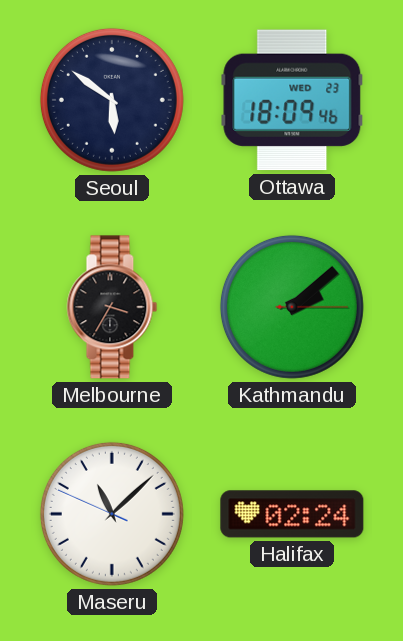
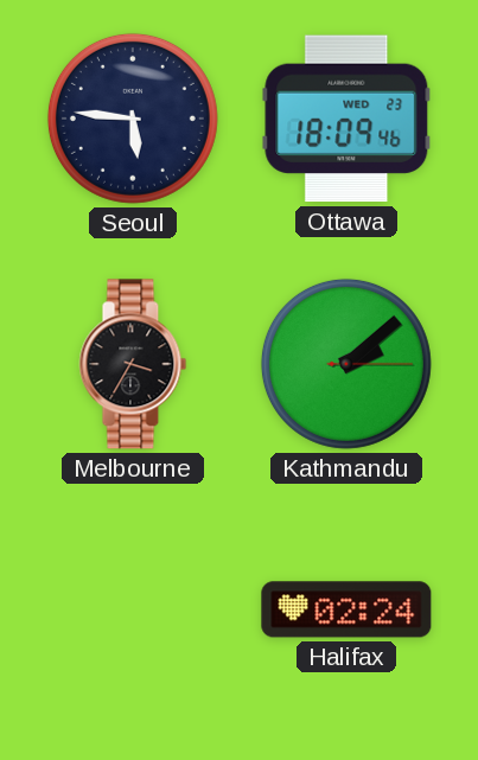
Seoul: 5:51 -> 5:46
Maseru: 11:07 -> none
